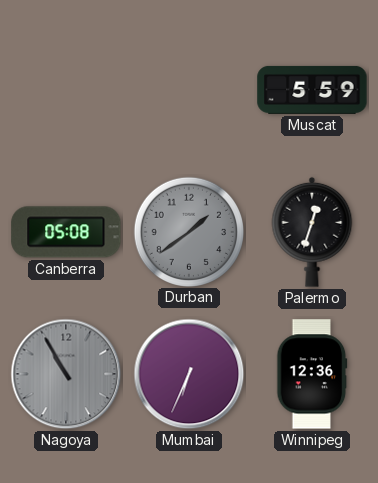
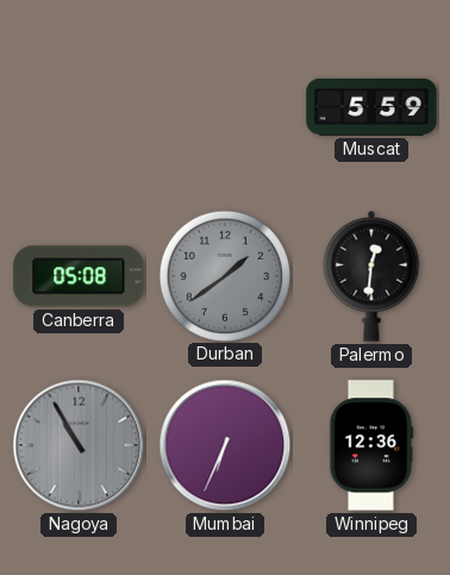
Palermo: 12:33 -> 12:31
